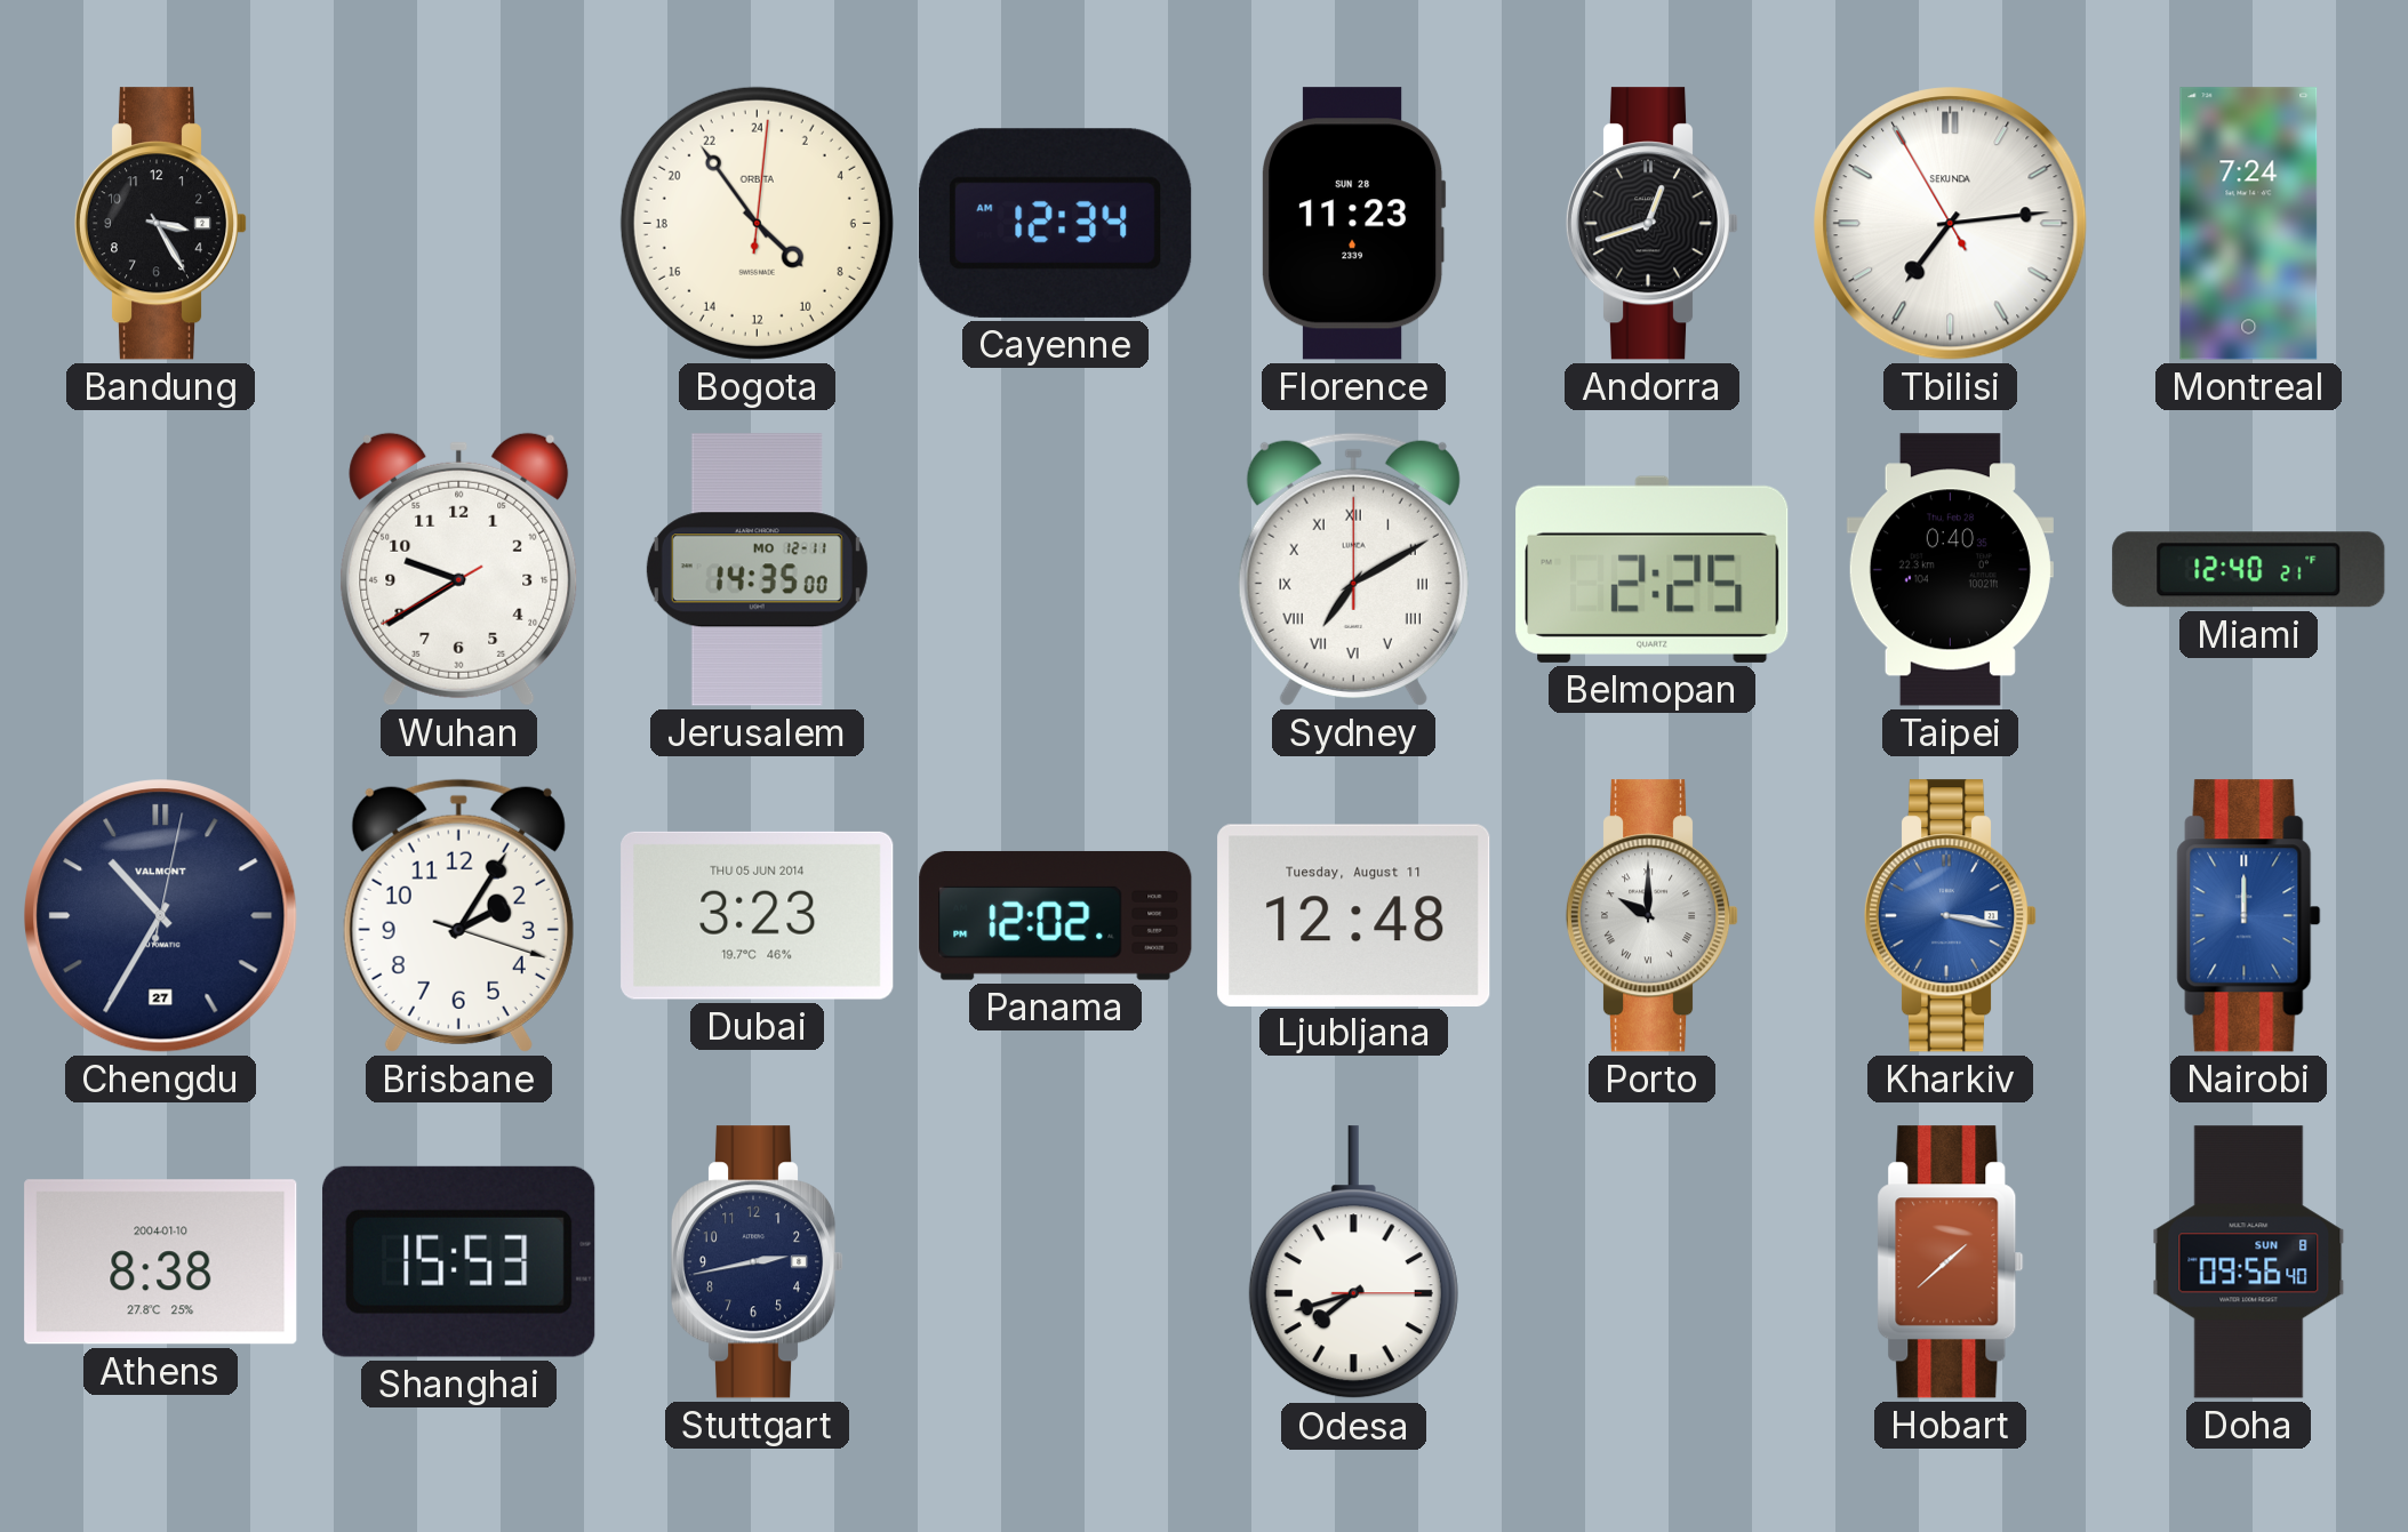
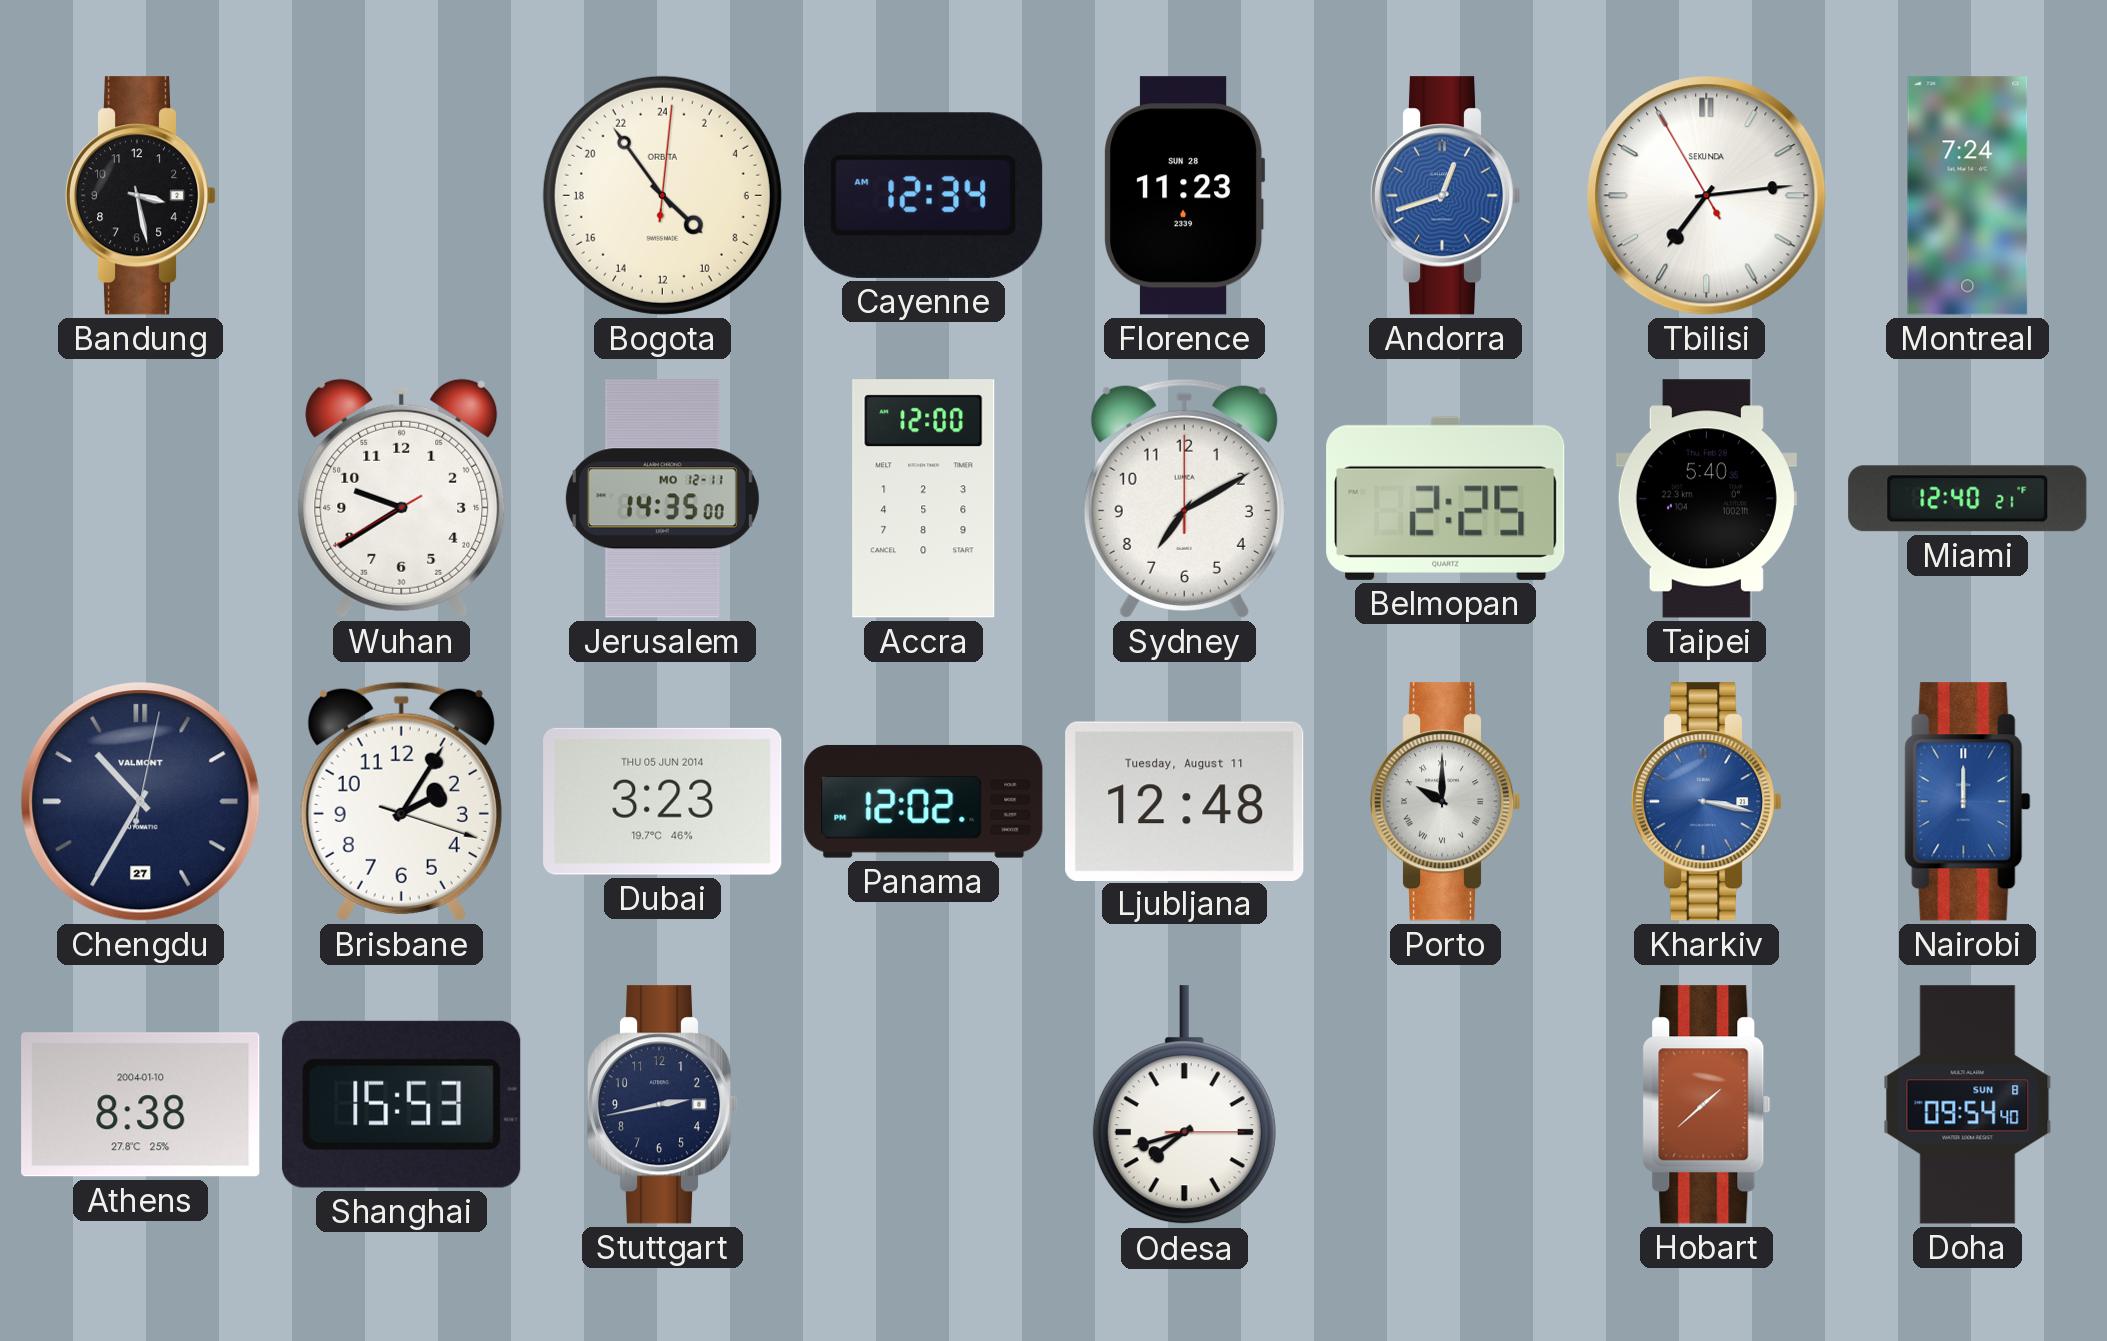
Bandung: 3:25 -> 3:28
Andorra dial: black -> blue
Accra: none -> 12:00
Sydney numerals: Roman -> Arabic
Taipei: 0:40 -> 5:40
Doha: 09:56 -> 09:54
